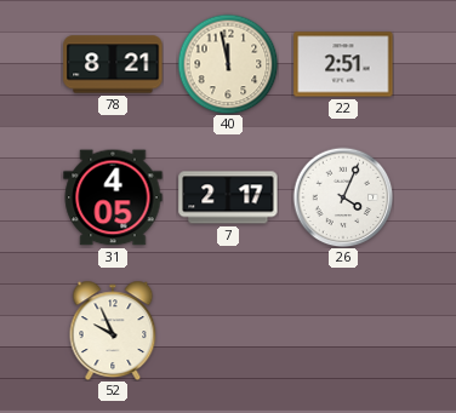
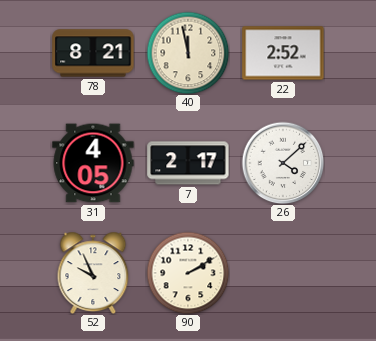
22: 2:51 -> 2:52
26: 4:04 -> 4:08
90: none -> 2:10
